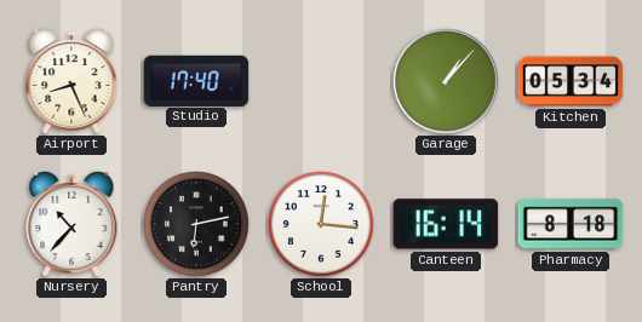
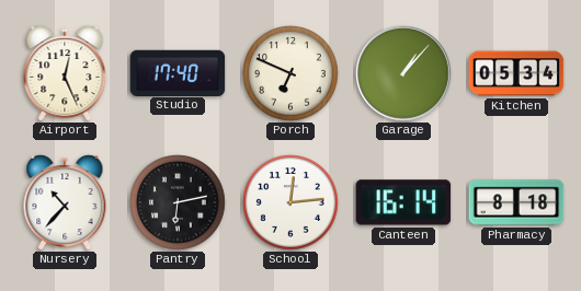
Airport: 8:26 -> 12:26
Porch: none -> 6:49
School: 12:16 -> 12:14
